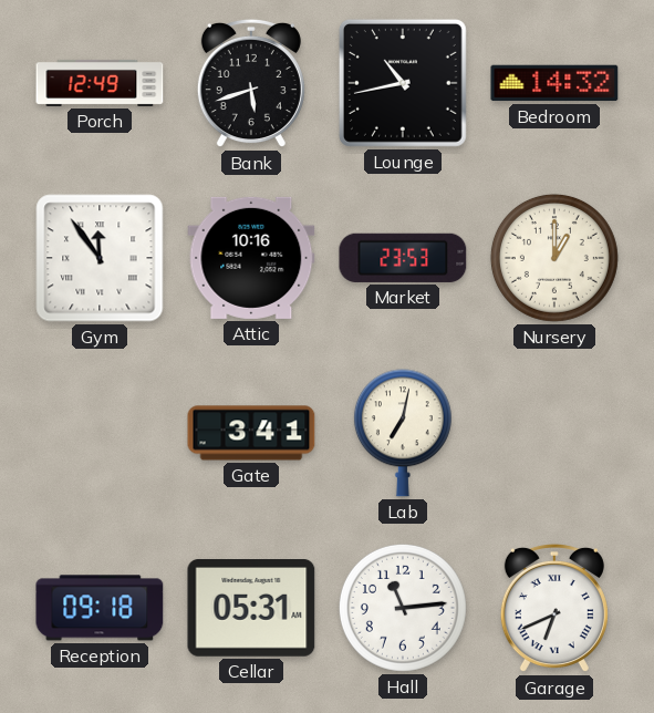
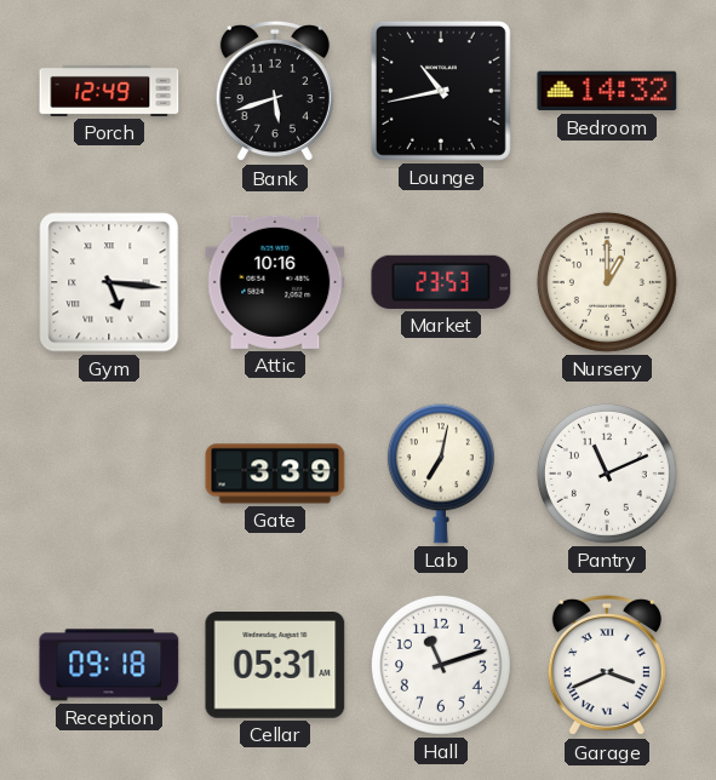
Gym: 11:54 -> 5:16
Gate: 3:41 -> 3:39
Pantry: none -> 11:11
Hall: 11:14 -> 11:12
Garage: 6:41 -> 3:41
